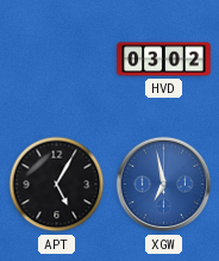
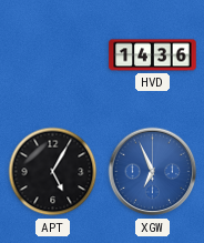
HVD: 03:02 -> 14:36
XGW: 6:58 -> 6:56
